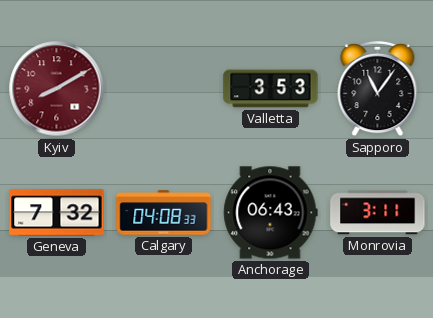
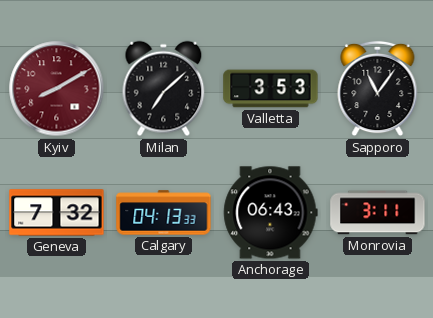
Milan: none -> 7:08
Calgary: 04:08 -> 04:13
